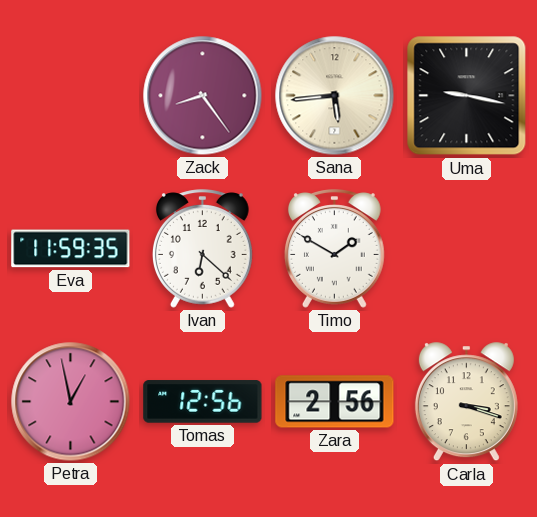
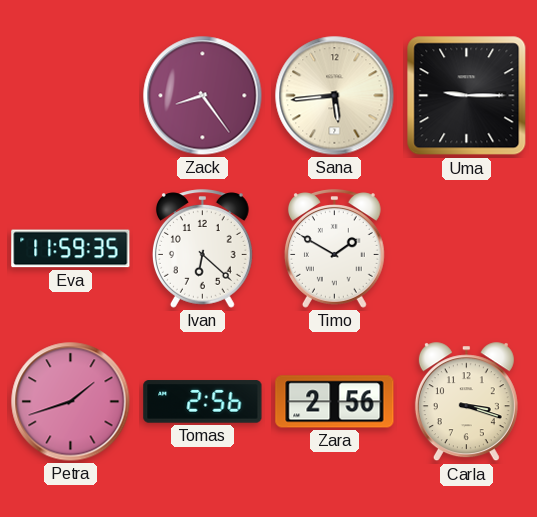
Uma: 9:17 -> 9:15
Petra: 12:58 -> 1:42
Tomas: 12:56 -> 2:56
